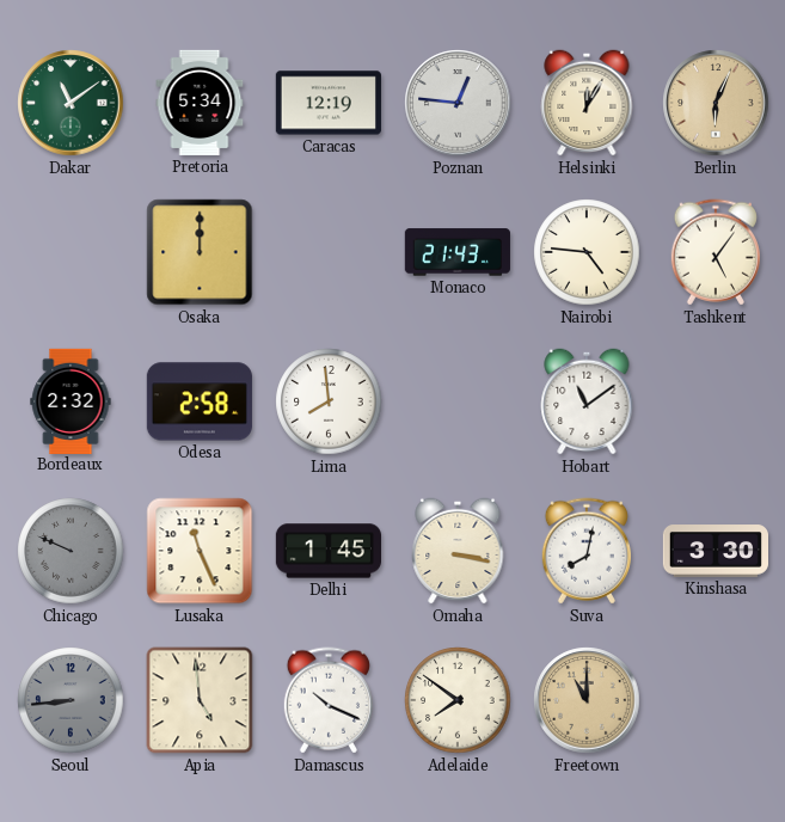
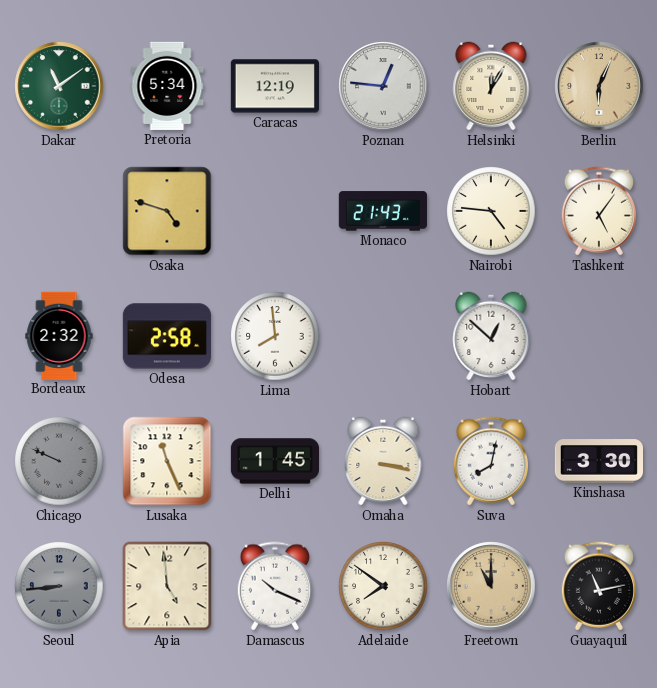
Osaka: 12:00 -> 4:48
Hobart: 11:09 -> 12:52
Guayaquil: none -> 11:13
